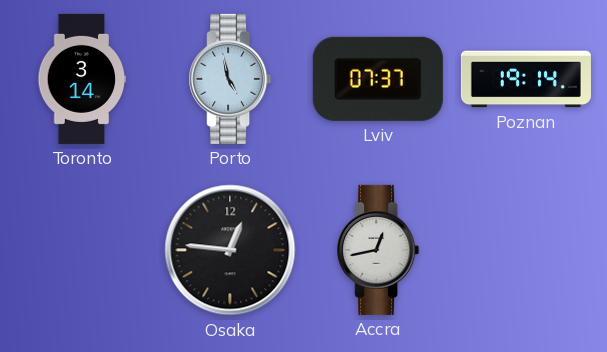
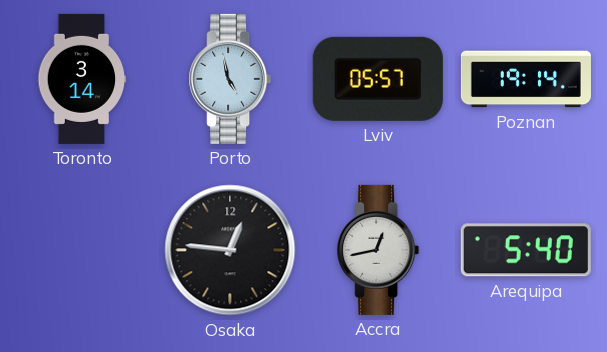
Lviv: 07:37 -> 05:57
Arequipa: none -> 5:40
